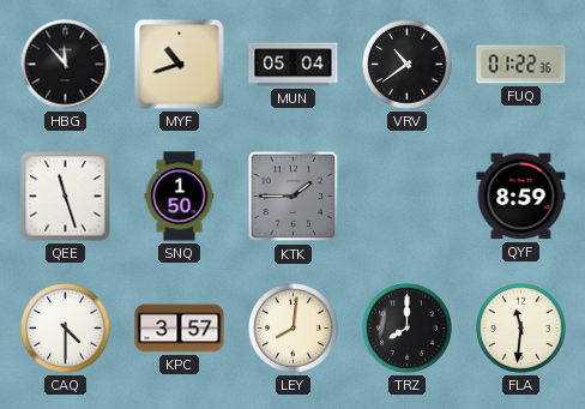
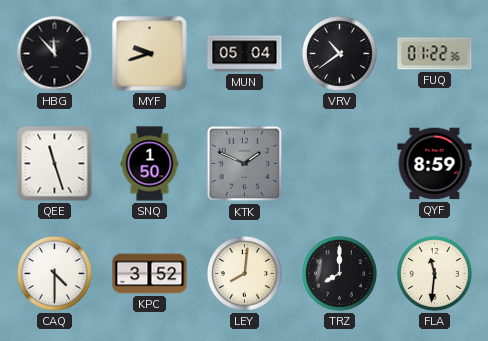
MYF: 10:42 -> 9:42
KTK: 1:45 -> 1:49
KPC: 3:57 -> 3:52
